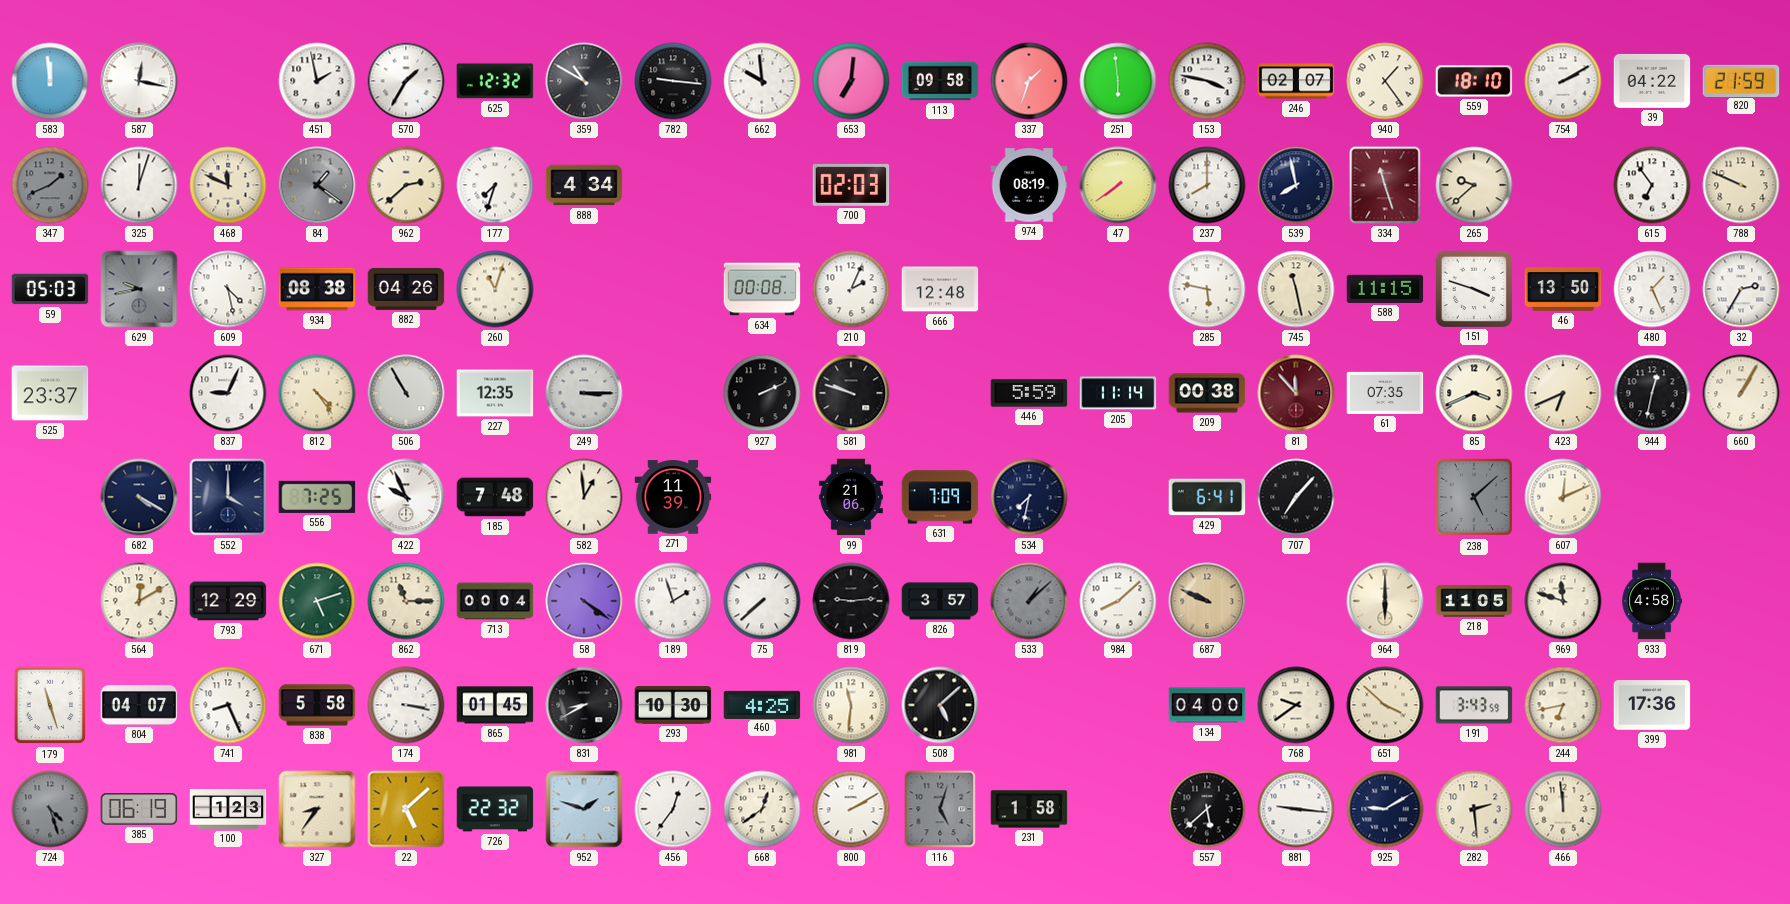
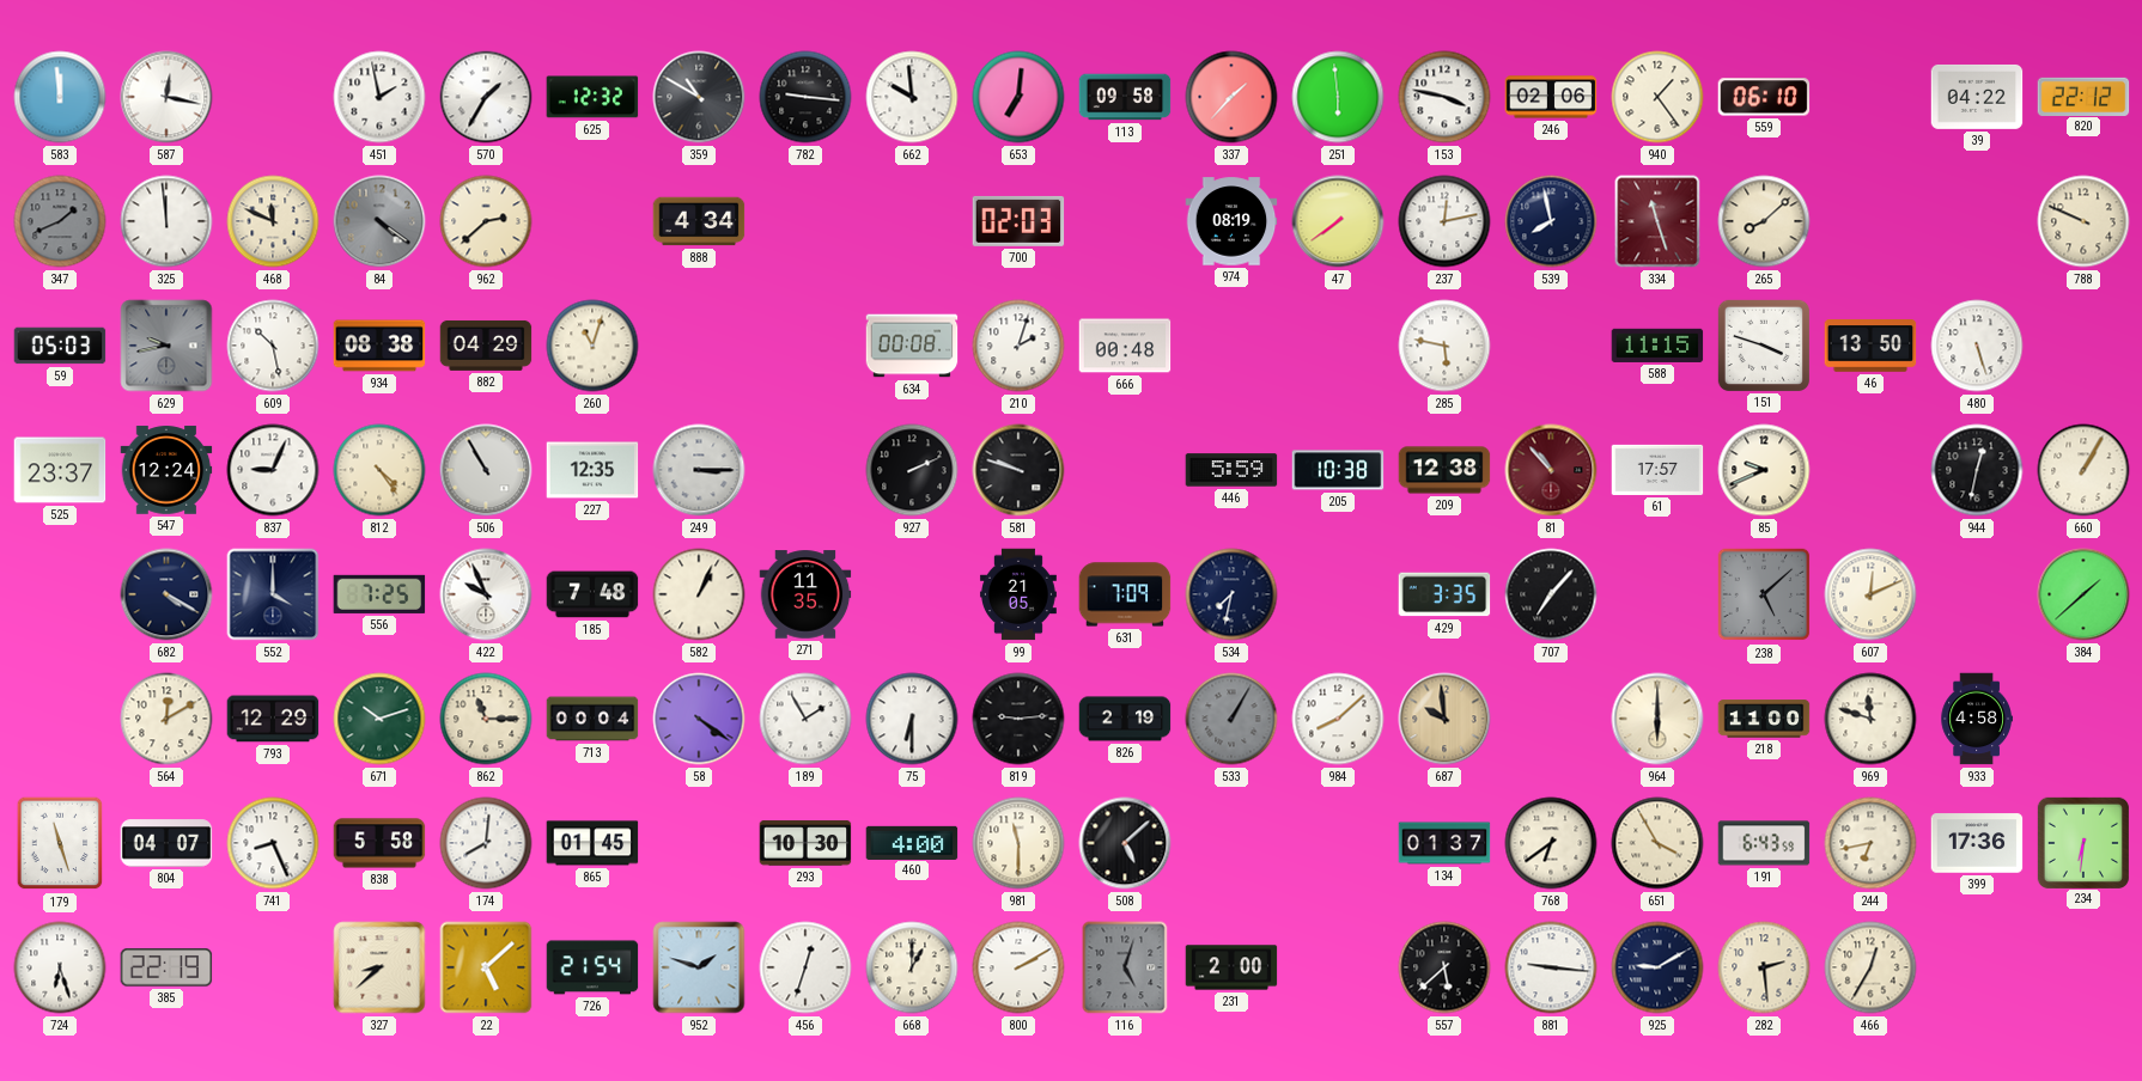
337: 1:33 -> 1:37
246: 02:07 -> 02:06
559: 18:10 -> 06:10
754: 2:10 -> none
820: 21:59 -> 22:12
325: 12:03 -> 11:59
84: 1:21 -> 4:21
177: 7:33 -> none
237: 8:00 -> 12:13
265: 9:38 -> 8:08
615: 6:54 -> none
609: 4:28 -> 10:28
882: 04:26 -> 04:29
210: 2:04 -> 2:03
666: 12:48 -> 00:48
745: 11:28 -> none
480: 1:26 -> 5:27
32: 2:35 -> none
547: none -> 12:24
205: 11:14 -> 10:38
209: 00:38 -> 12:38
81: 11:53 -> 10:53
61: 07:35 -> 17:57
85: 3:41 -> 9:41
423: 6:41 -> none
582: 12:59 -> 1:04
271: 11:39 -> 11:35
99: 21:06 -> 21:05
429: 6:41 -> 3:35
384: none -> 1:38
671: 5:12 -> 10:12
189: 1:57 -> 1:55
75: 7:38 -> 6:30
826: 3:57 -> 2:19
533: 1:08 -> 1:05
687: 9:49 -> 9:59
218: 11:05 -> 11:00
174: 3:17 -> 8:01
831: 8:40 -> none
460: 4:25 -> 4:00
981: 11:31 -> 11:30
134: 04:00 -> 01:37
768: 9:39 -> 6:39
651: 3:52 -> 3:55
191: 3:43 -> 6:43
234: none -> 6:31
724: 4:27 -> 6:27
724 dial: grey -> white
385: 06:19 -> 22:19
100: 1:23 -> none
327: 8:36 -> 8:38
726: 22:32 -> 21:54
456: 12:36 -> 12:33
668: 12:39 -> 1:00
231: 1:58 -> 2:00
466: 11:59 -> 12:35
